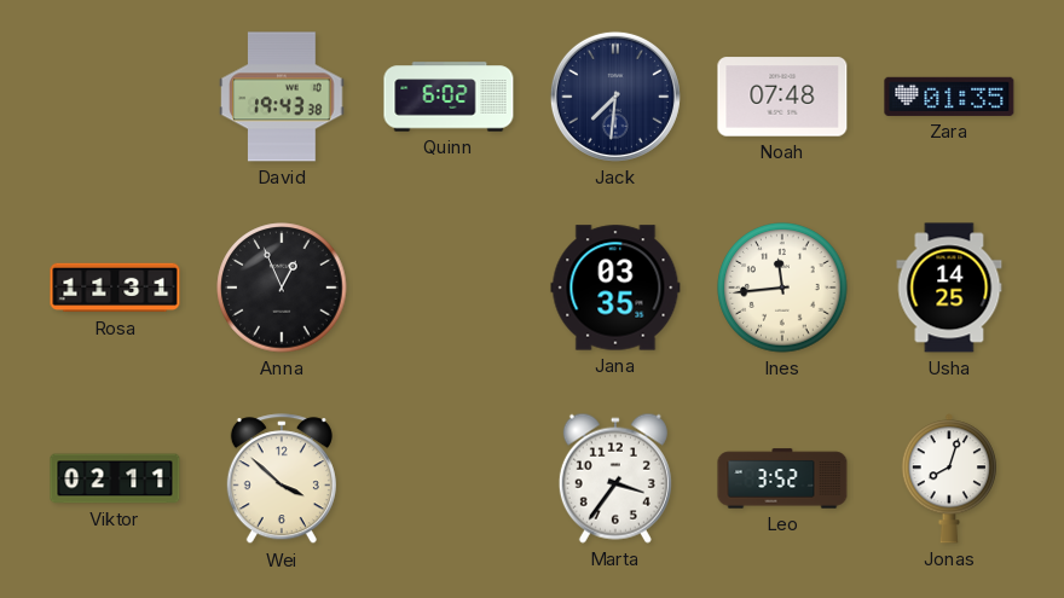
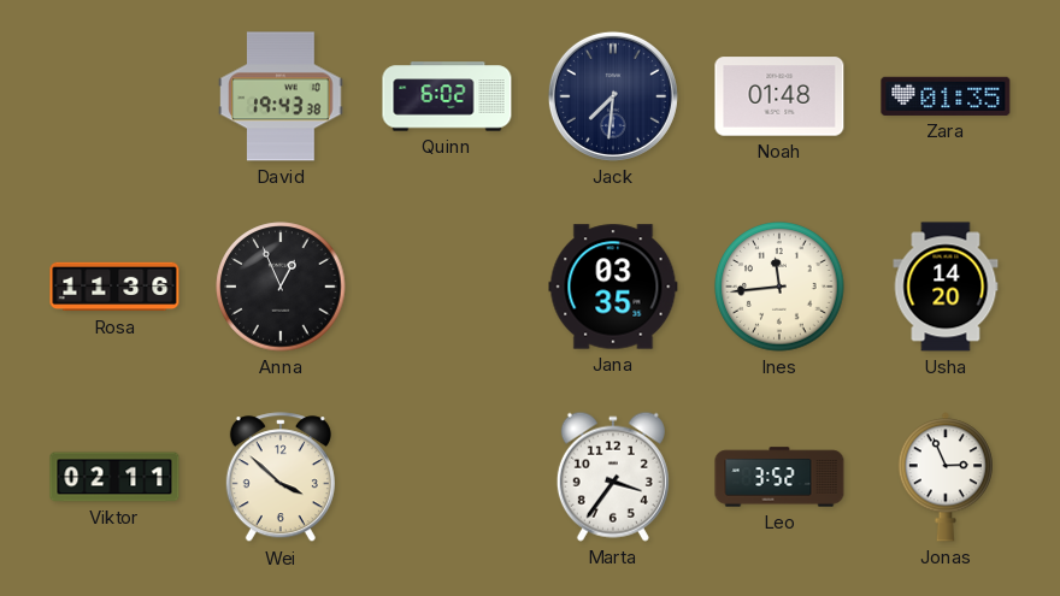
Noah: 07:48 -> 01:48
Rosa: 11:31 -> 11:36
Usha: 14:25 -> 14:20
Jonas: 8:03 -> 2:56
